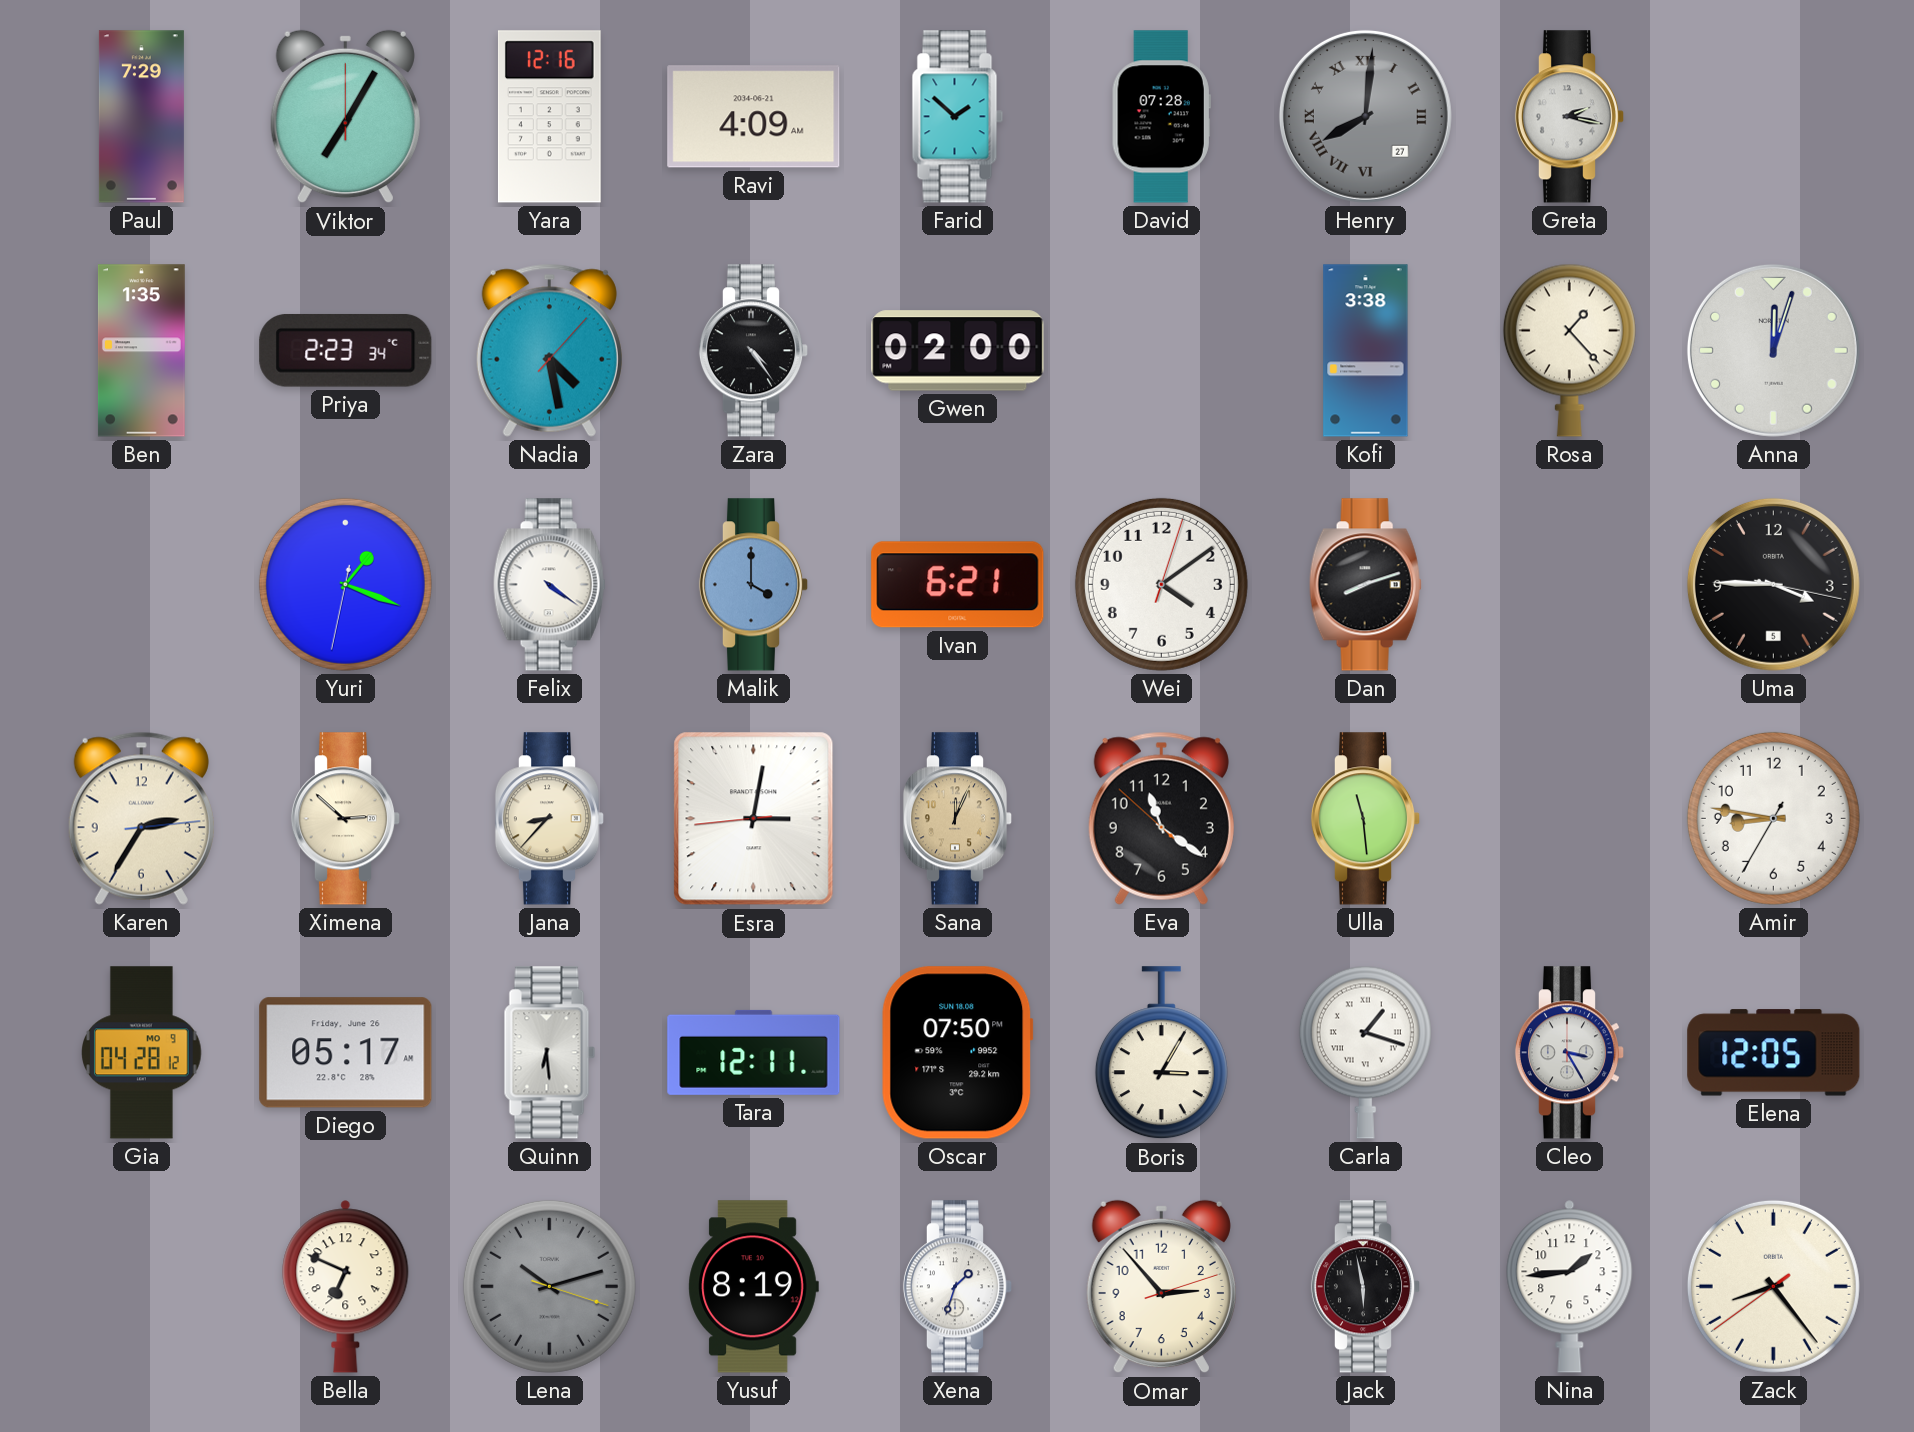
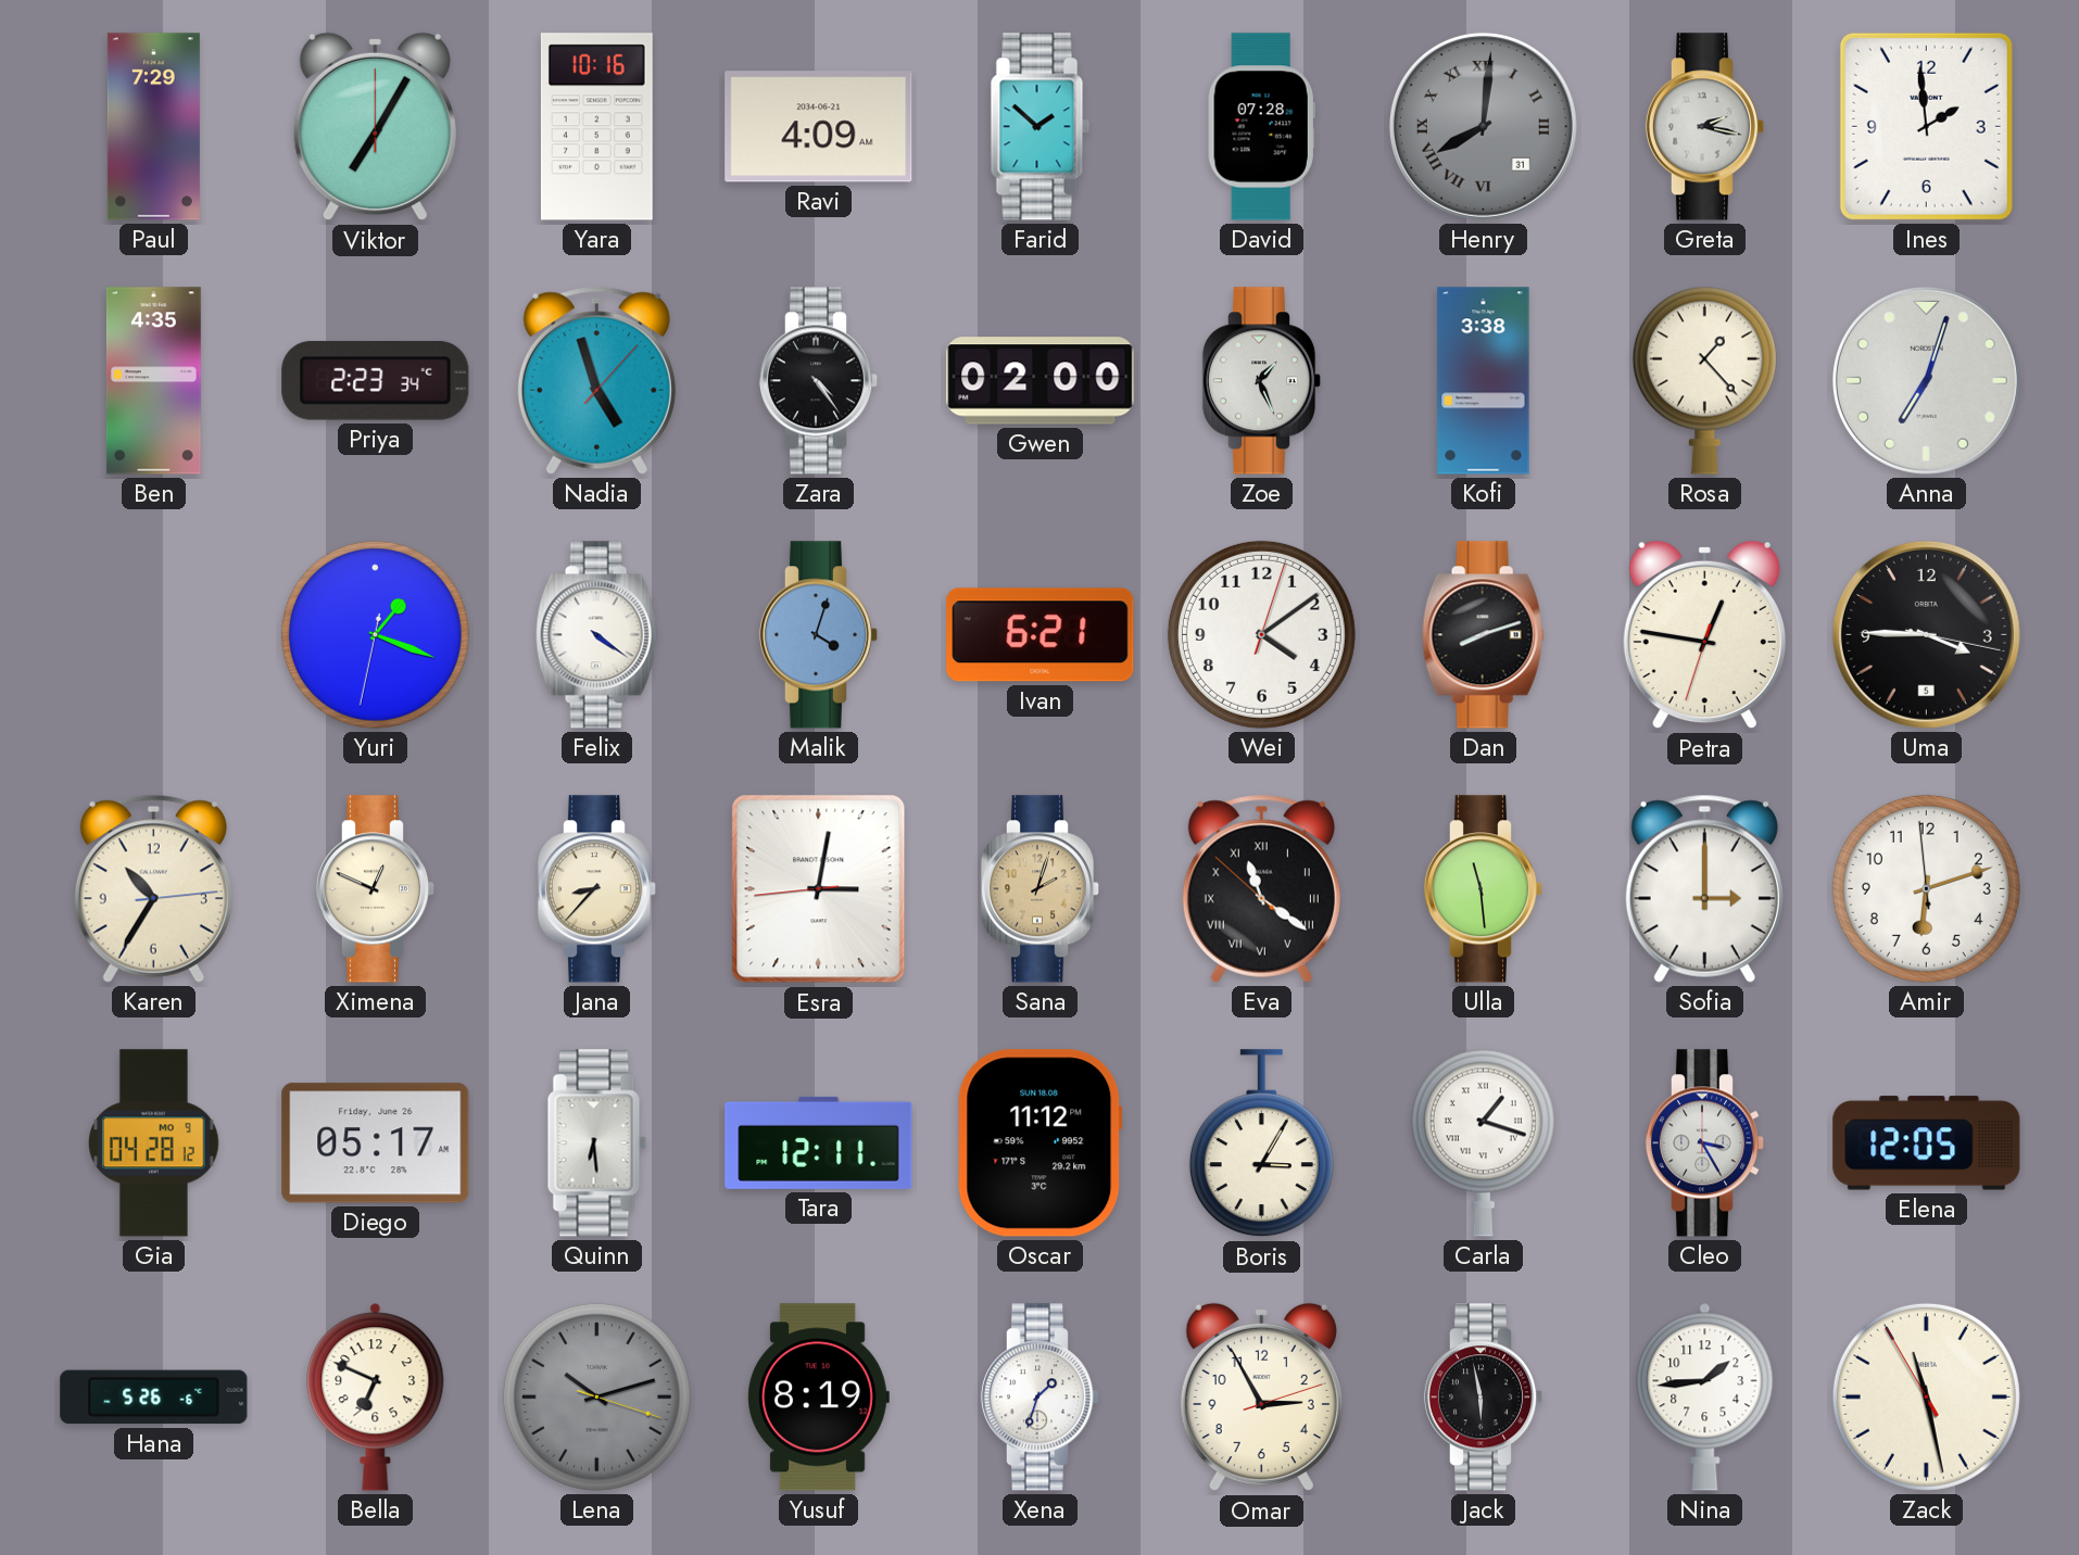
Yara: 12:16 -> 10:16
Henry date: 27 -> 31
Ines: none -> 1:59
Ben: 1:35 -> 4:35
Nadia: 4:28 -> 4:57
Zoe: none -> 1:26
Anna: 12:03 -> 7:03
Malik: 4:00 -> 4:03
Petra: none -> 12:46
Karen: 2:35 -> 10:35
Ximena: 2:52 -> 12:49
Sana: 12:04 -> 2:03
Eva numerals: Arabic -> Roman
Sofia: none -> 3:00
Amir: 8:46 -> 6:11
Oscar: 07:50 -> 11:12
Hana: none -> 5:26
Omar: 2:53 -> 2:55
Zack: 8:23 -> 11:27
